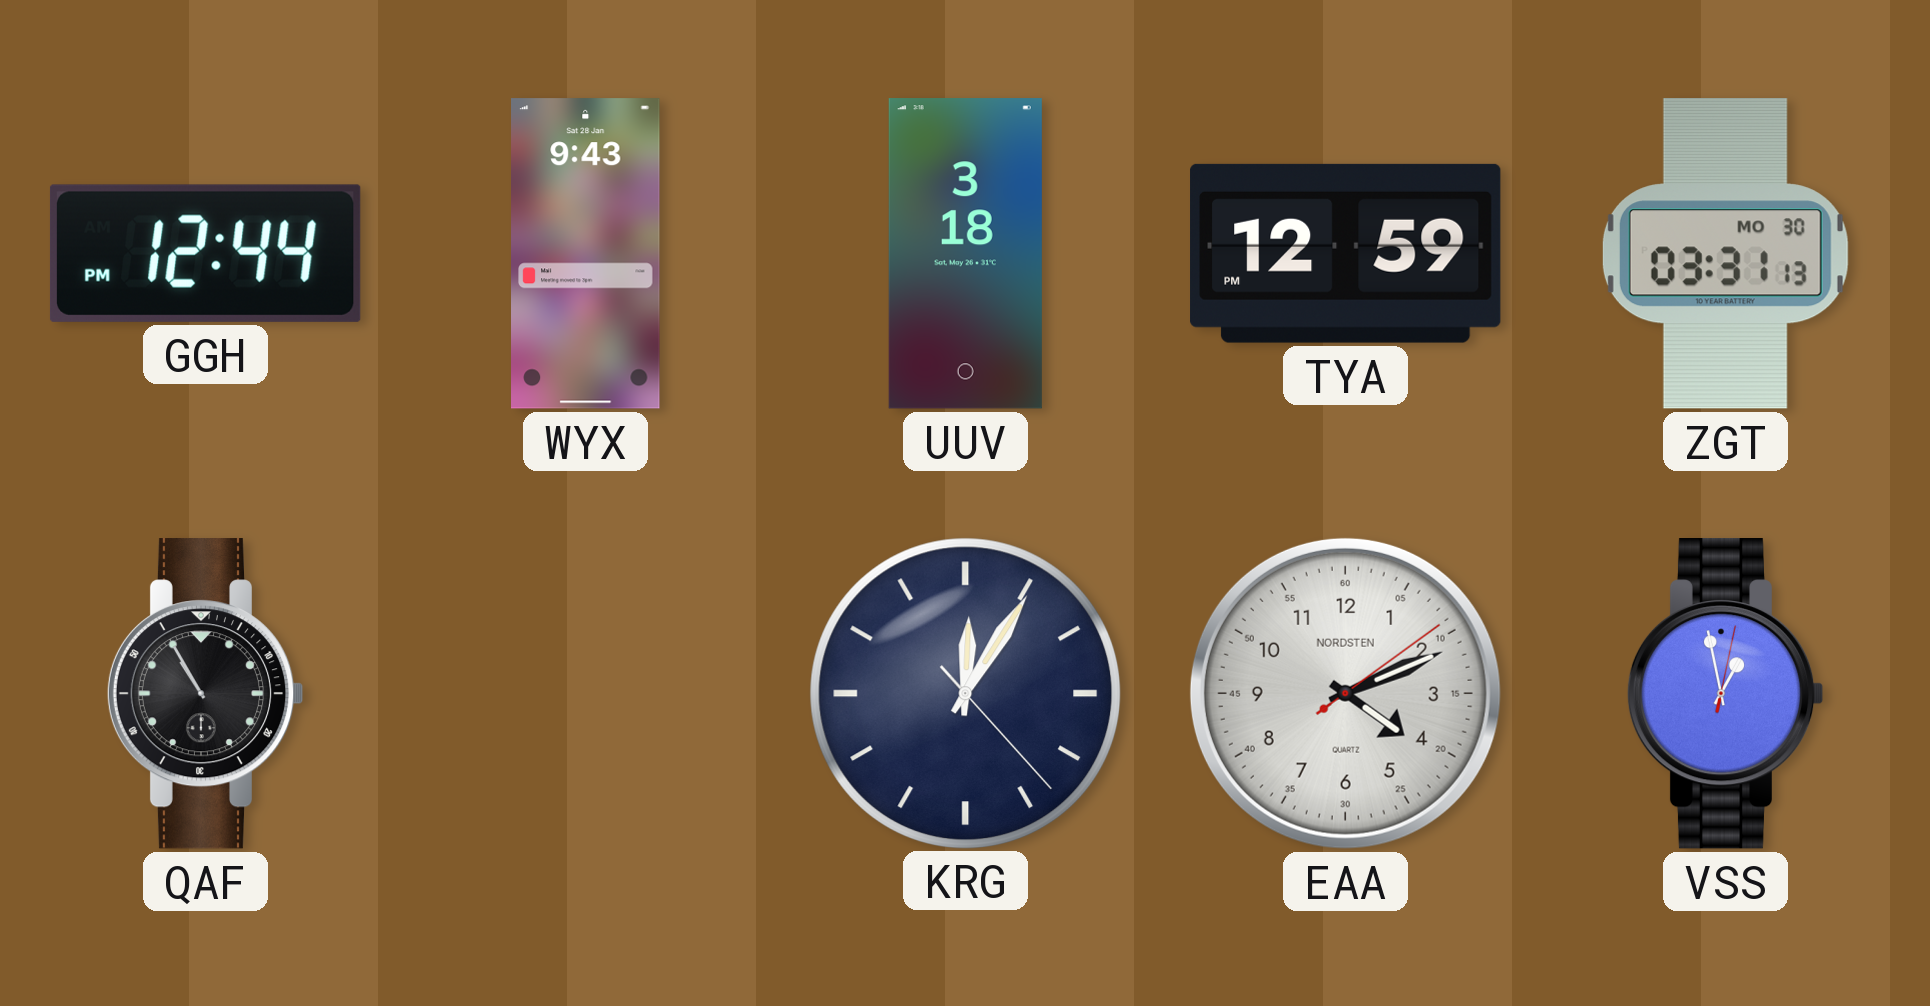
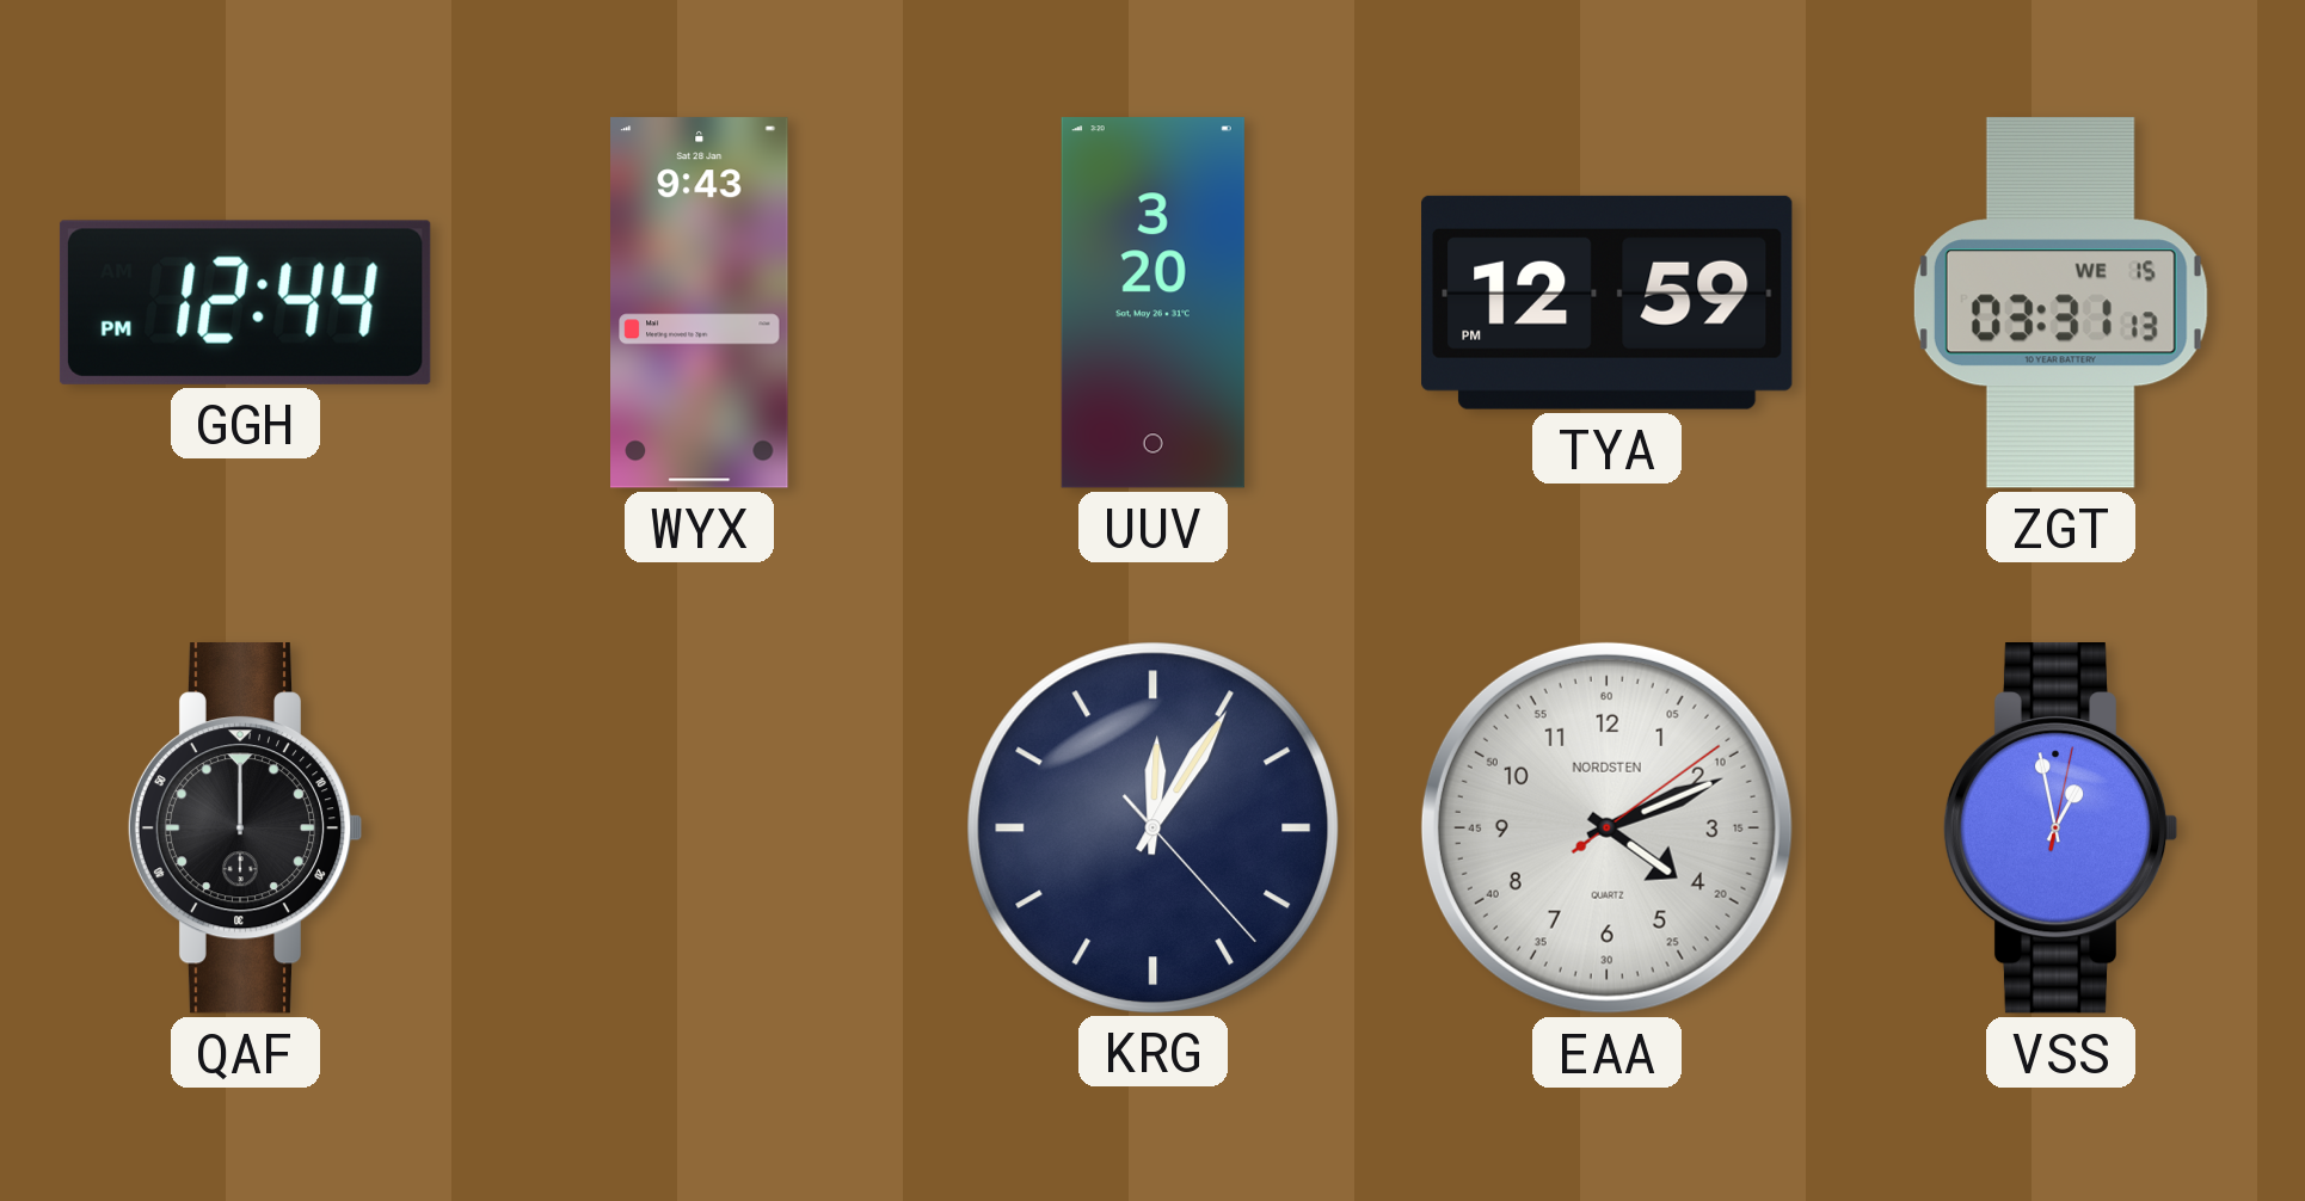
UUV: 3:18 -> 3:20
ZGT date: MO 30 -> WE 15
QAF: 10:55 -> 12:00
